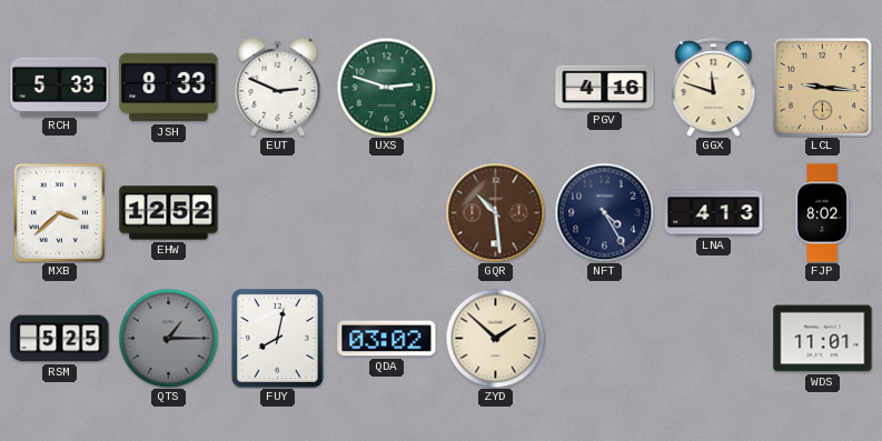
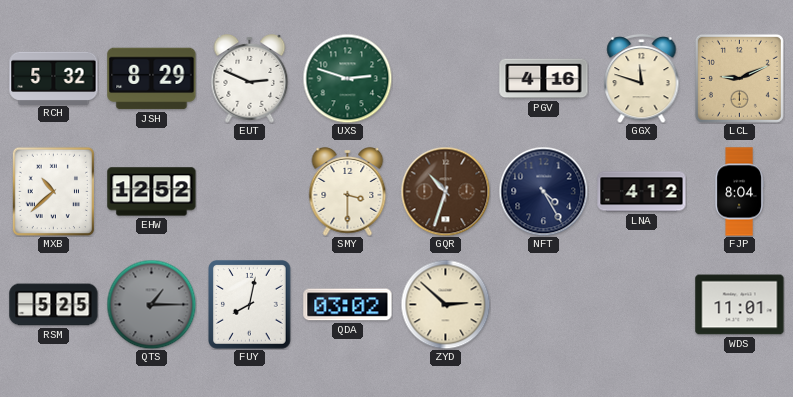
RCH: 5:33 -> 5:32
JSH: 8:33 -> 8:29
LCL: 9:16 -> 9:11
MXB: 3:38 -> 10:38
SMY: none -> 3:30
GQR: 10:29 -> 10:33
LNA: 4:13 -> 4:12
FJP: 8:02 -> 8:04
ZYD: 1:52 -> 2:52
